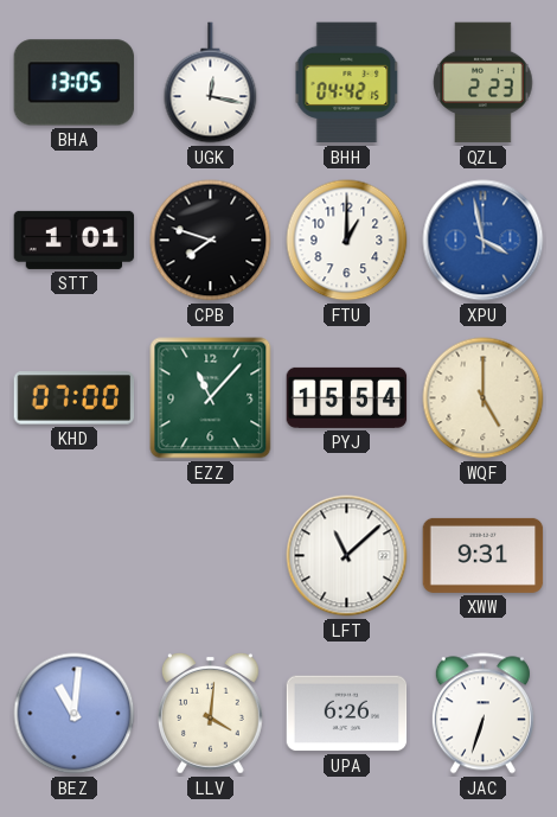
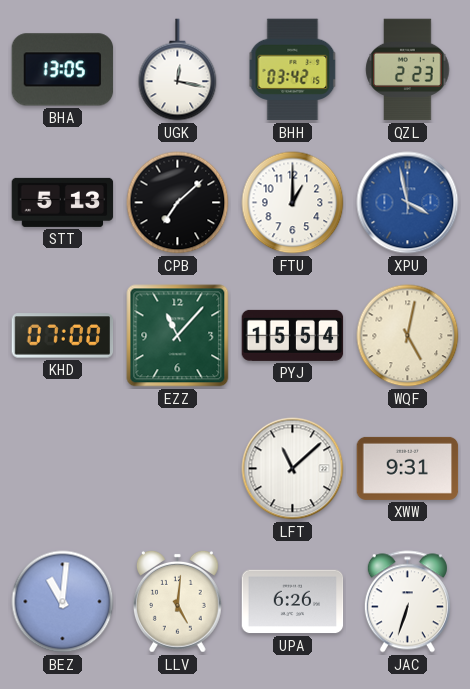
BHH: 04:42 -> 03:42
STT: 1:01 -> 5:13
CPB: 7:48 -> 7:08
WQF: 5:00 -> 5:02
LLV: 4:01 -> 5:01
